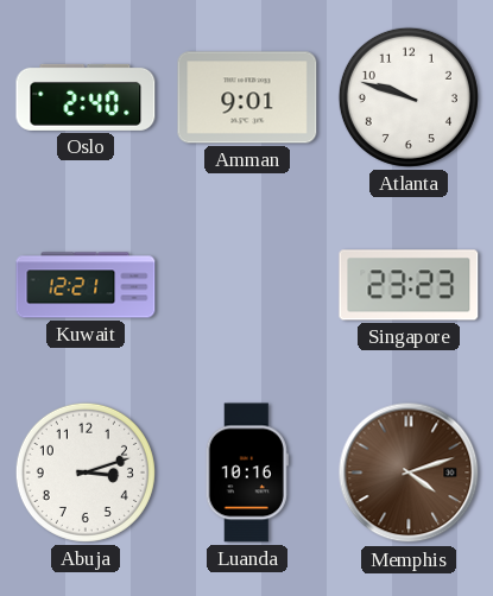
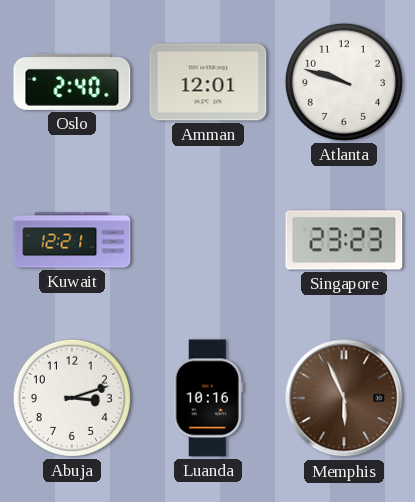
Amman: 9:01 -> 12:01
Memphis: 4:12 -> 5:56
